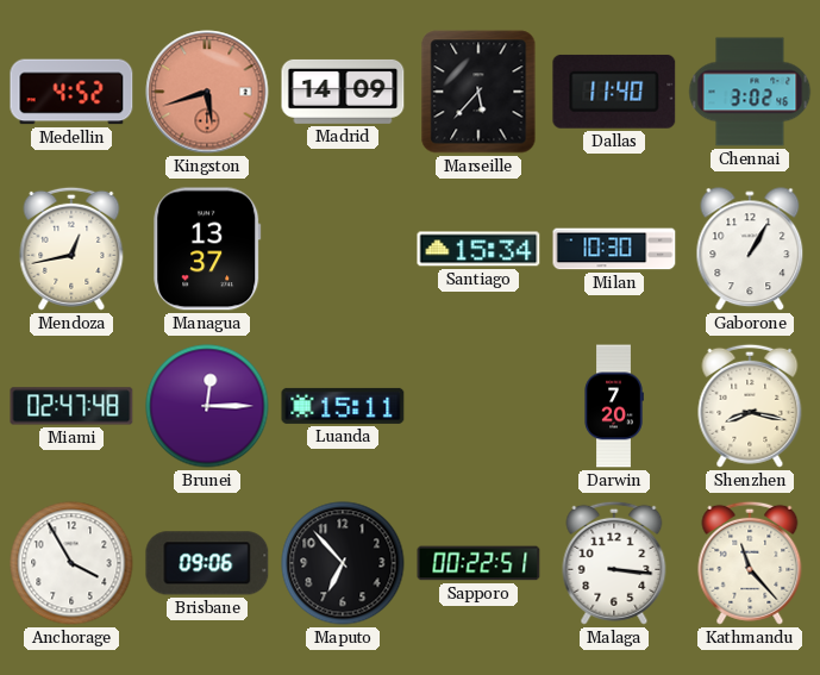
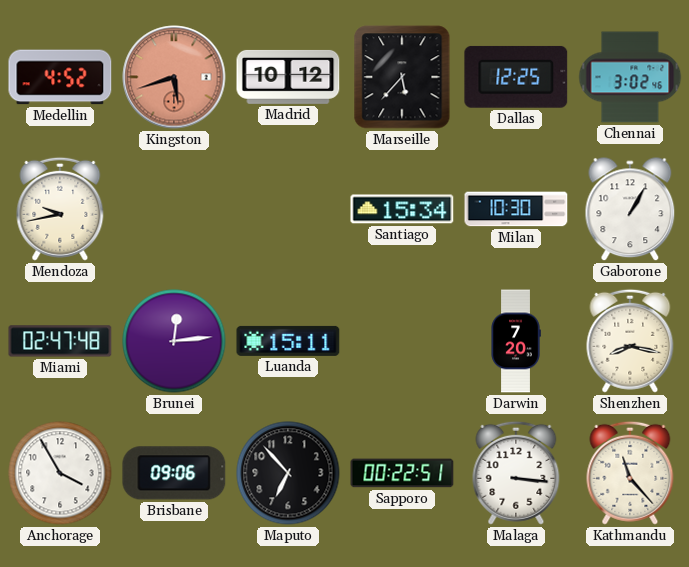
Madrid: 14:09 -> 10:12
Dallas: 11:40 -> 12:25
Mendoza: 12:43 -> 9:43
Managua: 13:37 -> none
Brunei: 12:15 -> 12:14
